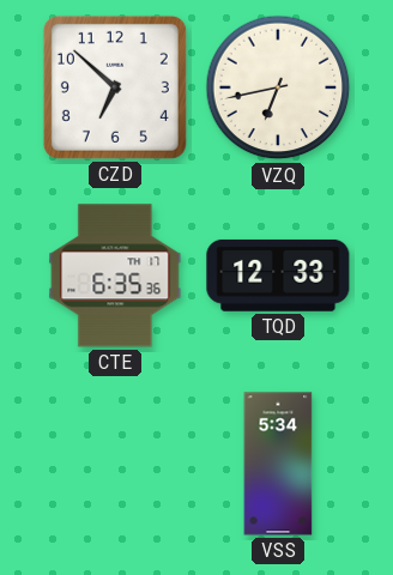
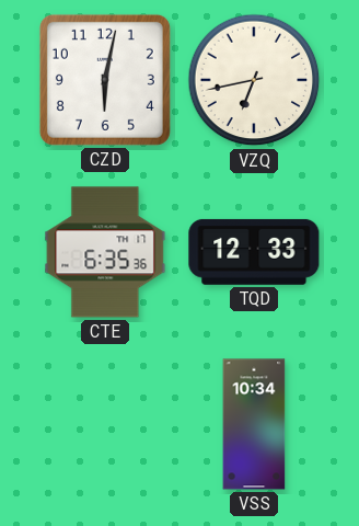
CZD: 6:52 -> 6:02
VSS: 5:34 -> 10:34
